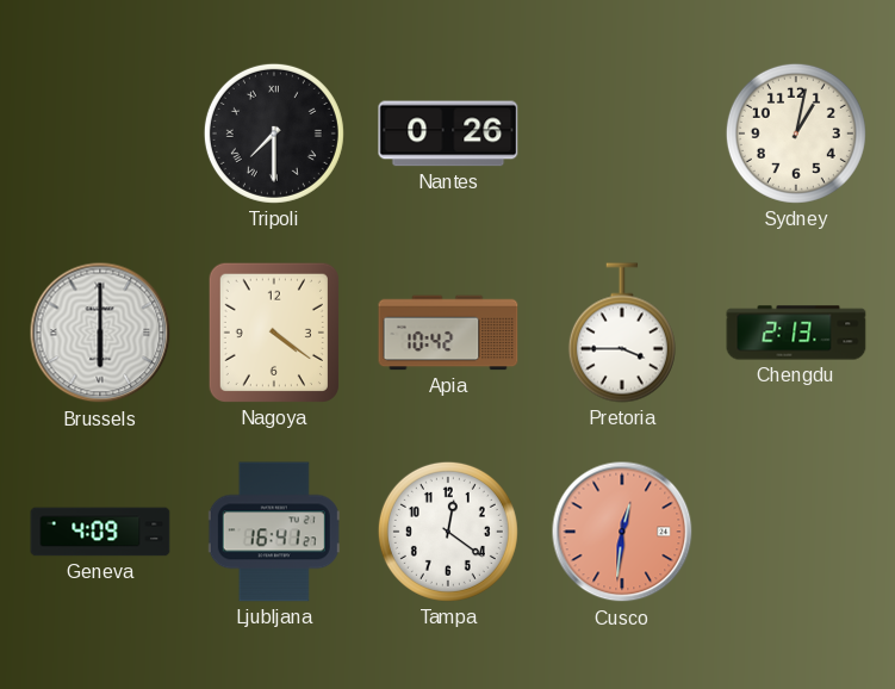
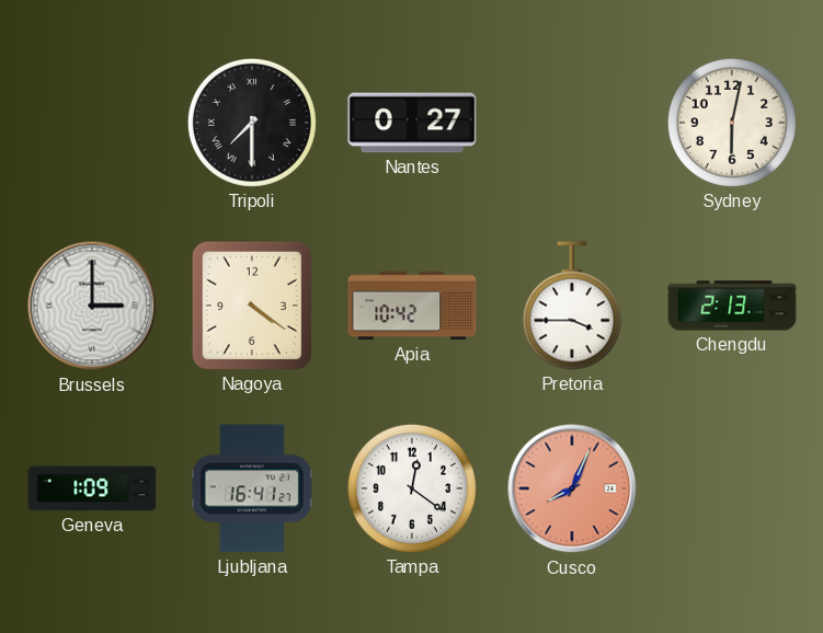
Nantes: 0:26 -> 0:27
Sydney: 1:02 -> 6:02
Brussels: 6:00 -> 3:00
Geneva: 4:09 -> 1:09
Cusco: 12:31 -> 8:04
